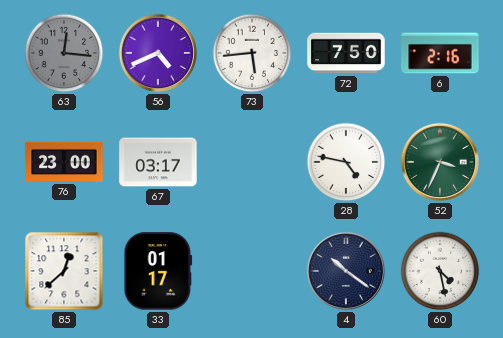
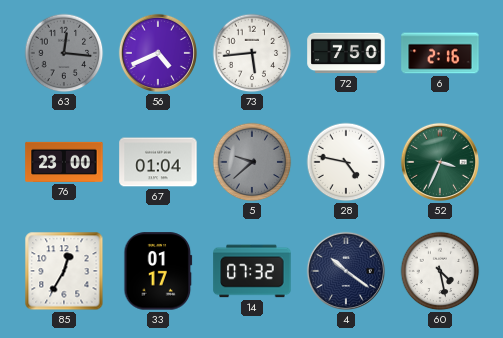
67: 03:17 -> 01:04
5: none -> 9:38
85: 12:38 -> 12:35
14: none -> 07:32
